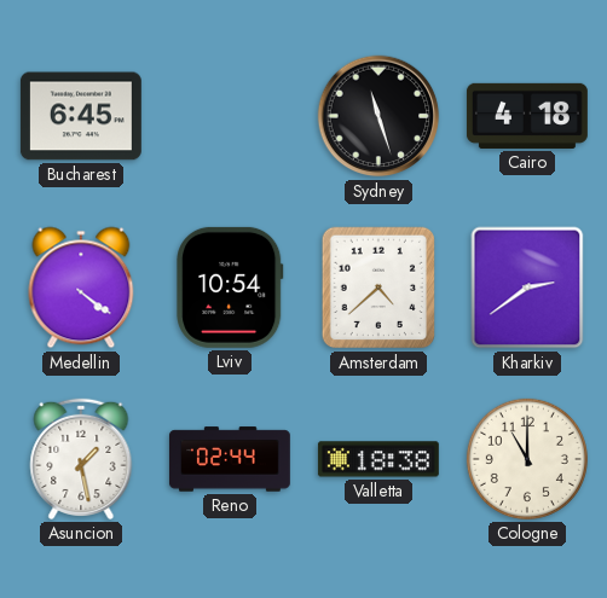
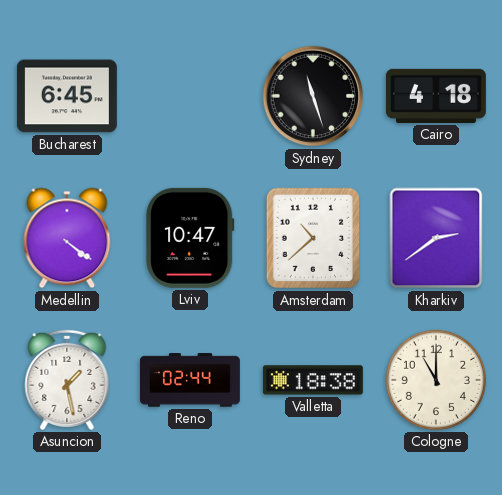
Lviv: 10:54 -> 10:47
Amsterdam: 4:38 -> 10:38
